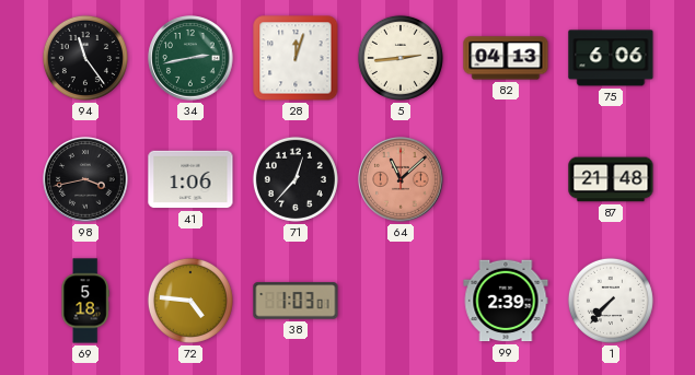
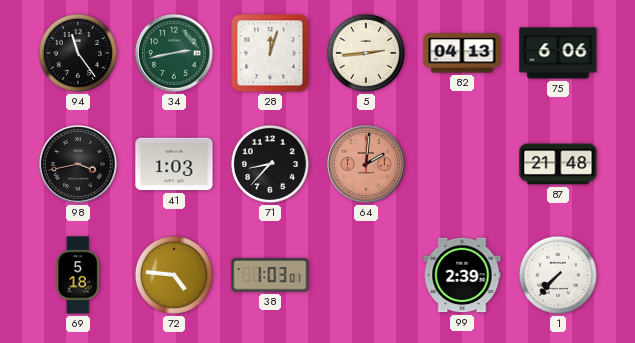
41: 1:06 -> 1:03
71: 12:37 -> 8:37
64: 11:08 -> 2:01
